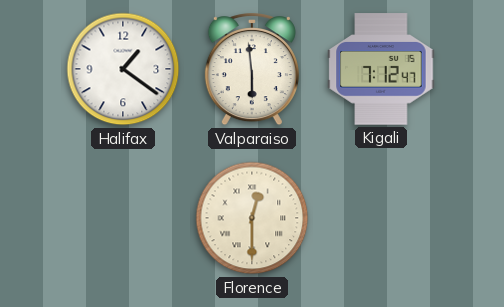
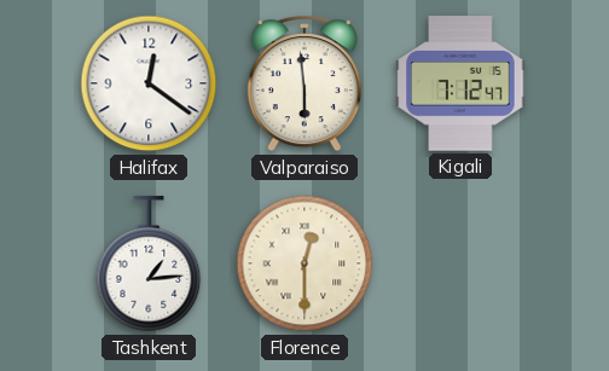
Halifax: 1:21 -> 12:21
Tashkent: none -> 1:14
